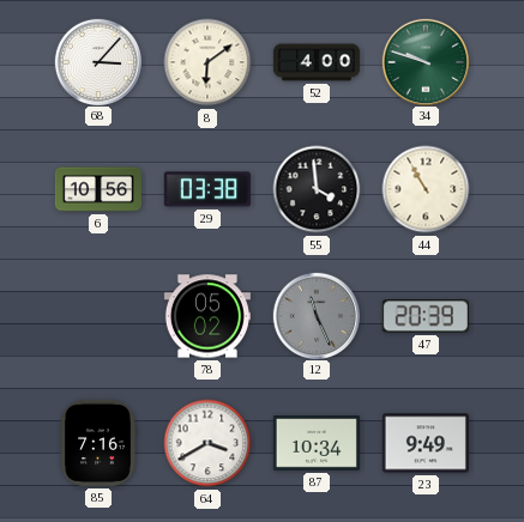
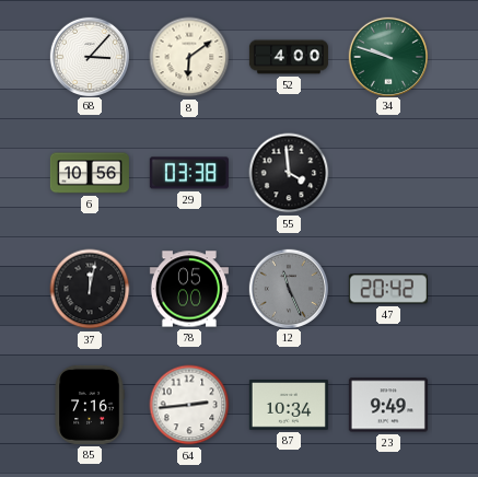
44: 10:55 -> none
37: none -> 12:02
78: 05:02 -> 05:00
47: 20:39 -> 20:42
64: 3:40 -> 2:44
